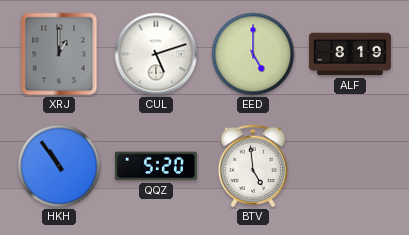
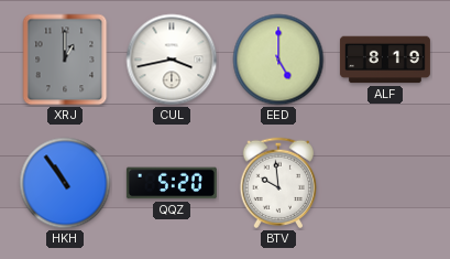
CUL: 5:12 -> 3:43
BTV: 4:59 -> 9:59
